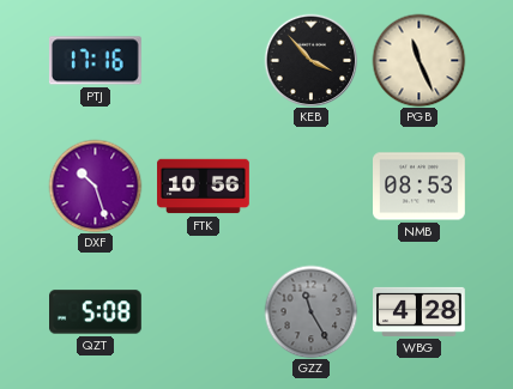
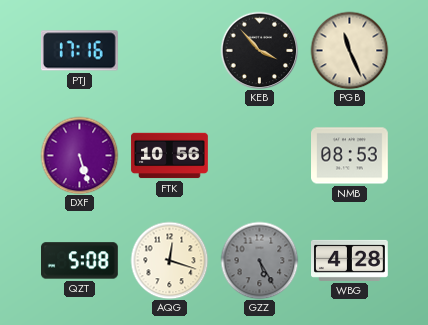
DXF: 10:27 -> 5:27
AQG: none -> 12:18
GZZ: 11:25 -> 5:25
